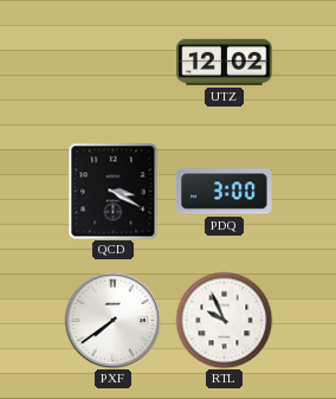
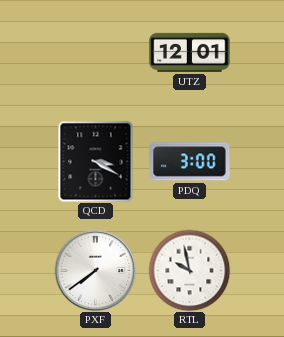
UTZ: 12:02 -> 12:01
RTL: 9:56 -> 9:58
